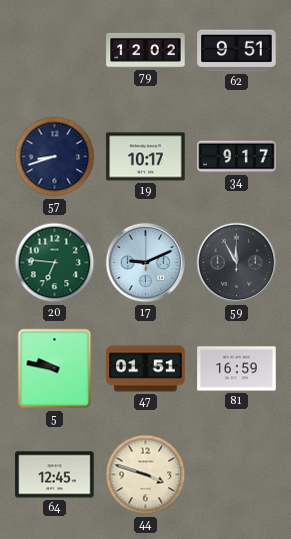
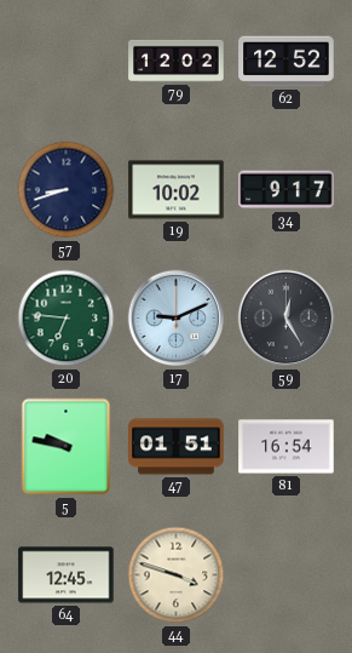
62: 9:51 -> 12:52
19: 10:17 -> 10:02
59: 11:55 -> 12:25
81: 16:59 -> 16:54
